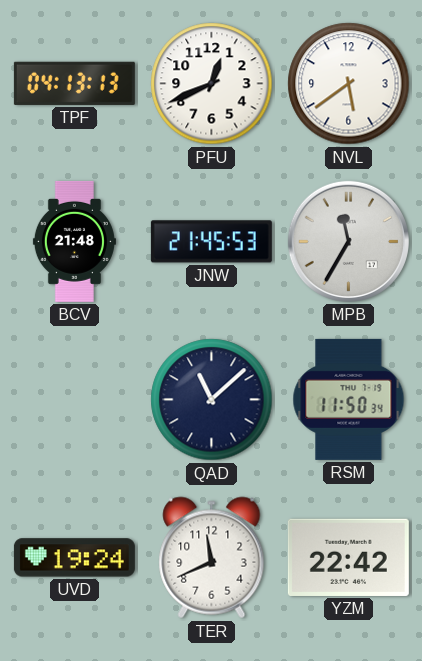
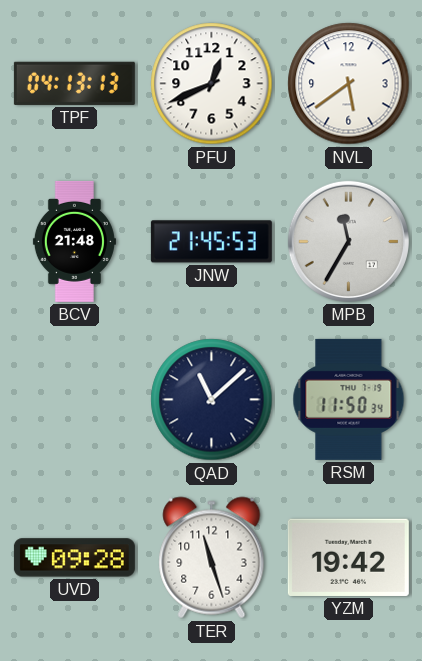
UVD: 19:24 -> 09:28
TER: 11:41 -> 11:27
YZM: 22:42 -> 19:42
